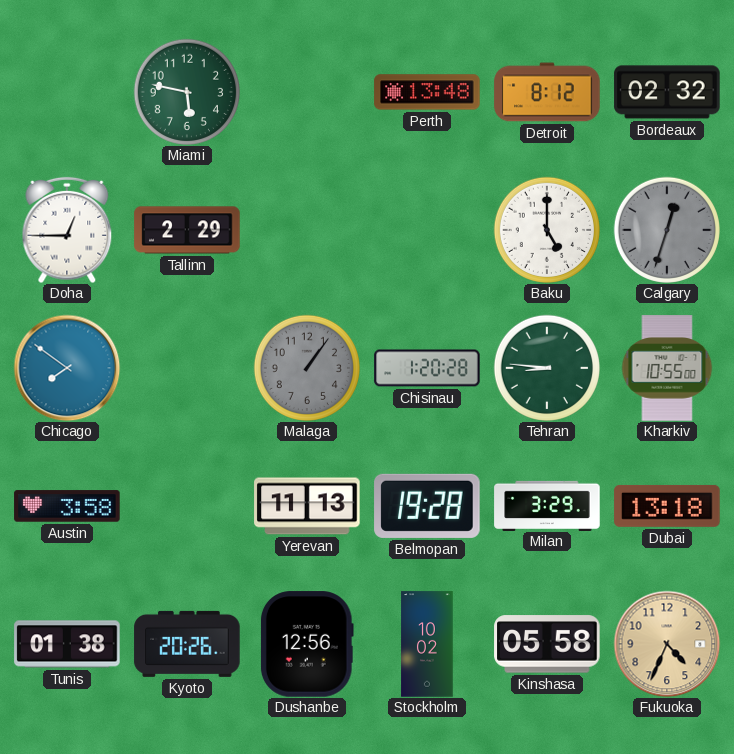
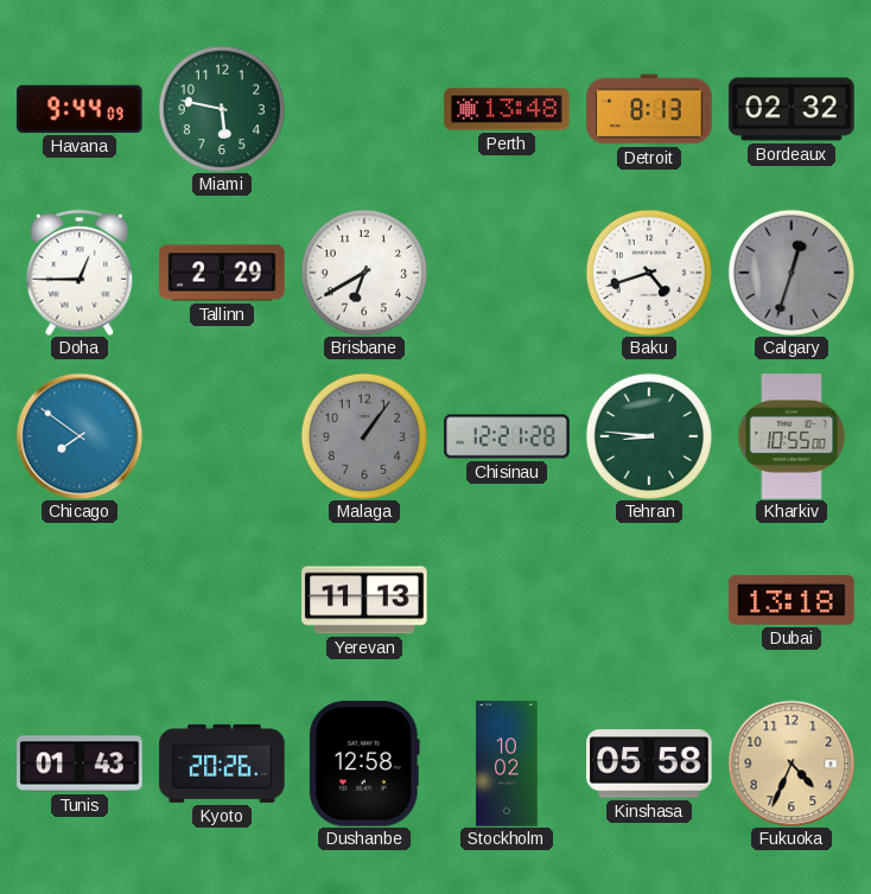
Havana: none -> 9:44
Detroit: 8:12 -> 8:13
Brisbane: none -> 6:40
Baku: 5:00 -> 4:42
Chisinau: 1:20 -> 12:21
Austin: 3:58 -> none
Belmopan: 19:28 -> none
Milan: 3:29 -> none
Tunis: 01:38 -> 01:43
Dushanbe: 12:56 -> 12:58
